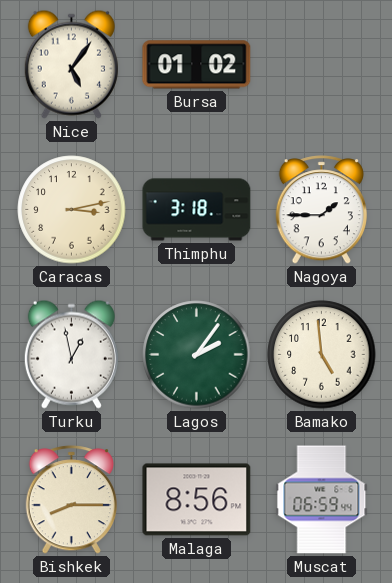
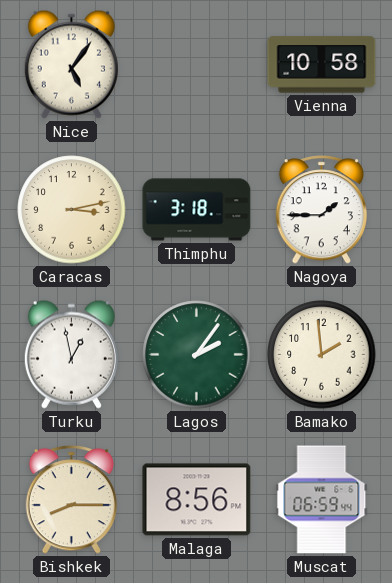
Bursa: 01:02 -> none
Vienna: none -> 10:58
Bamako: 4:59 -> 1:59
